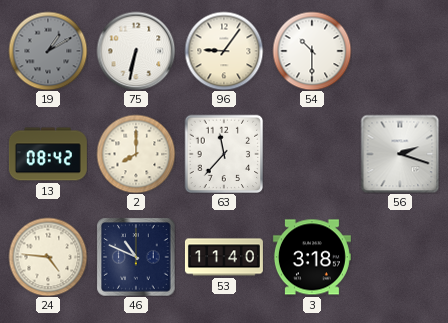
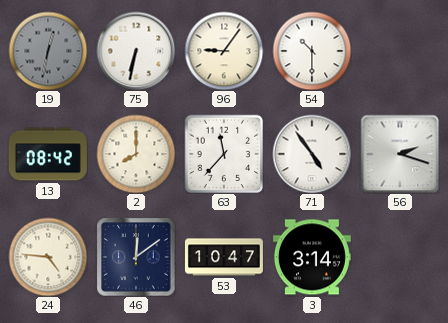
19: 1:10 -> 12:32
71: none -> 4:54
46: 10:49 -> 12:09
53: 11:40 -> 10:47
3: 3:18 -> 3:14
